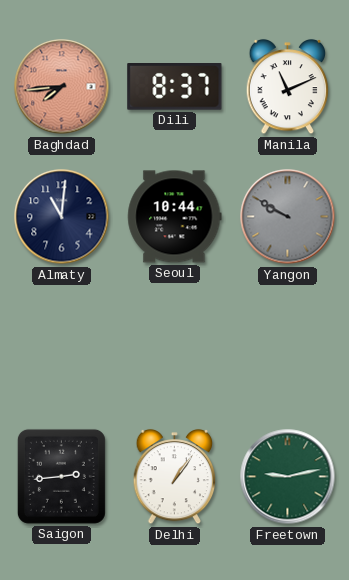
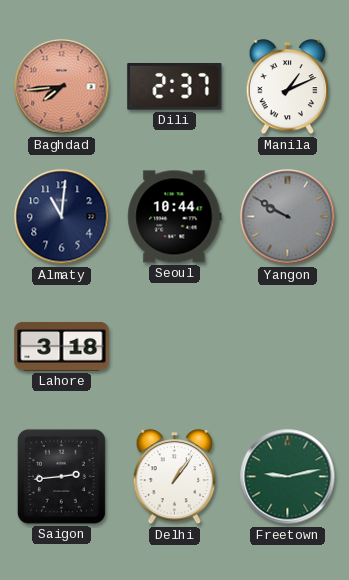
Dili: 8:37 -> 2:37
Manila: 11:11 -> 1:11
Lahore: none -> 3:18
